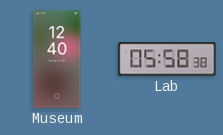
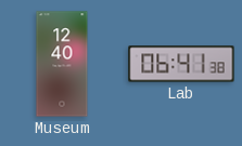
Lab: 05:58 -> 06:41
